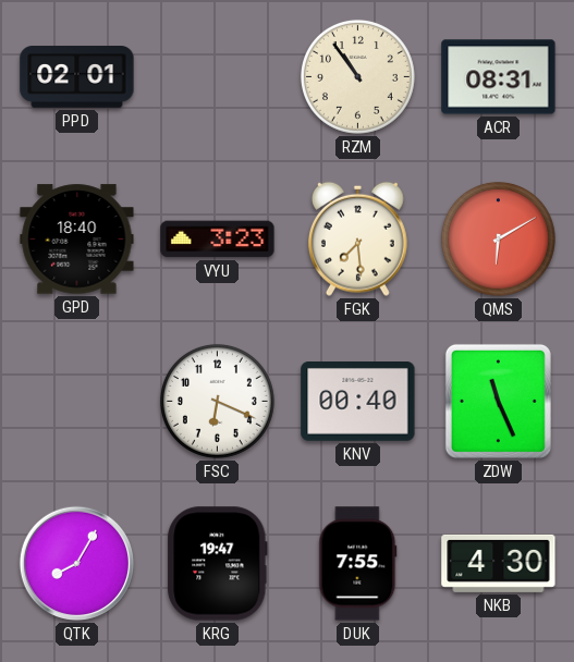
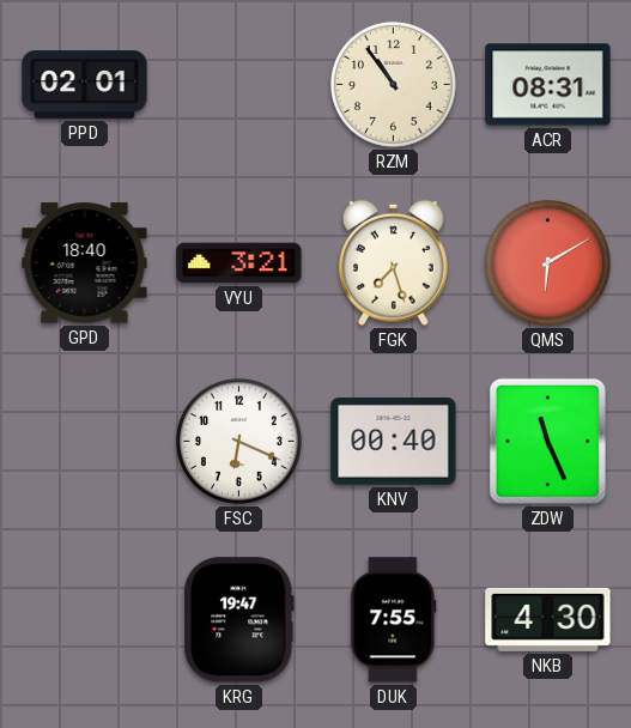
VYU: 3:23 -> 3:21
FGK: 7:29 -> 7:27
QTK: 8:05 -> none
